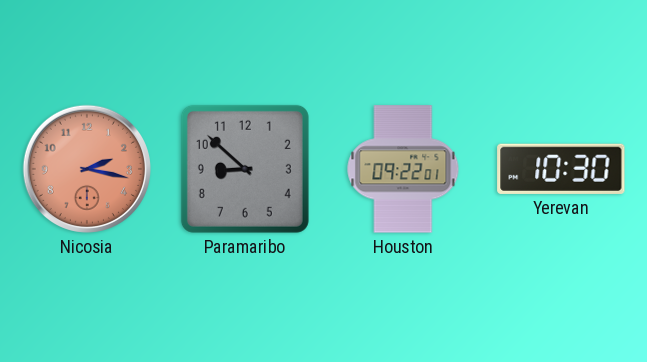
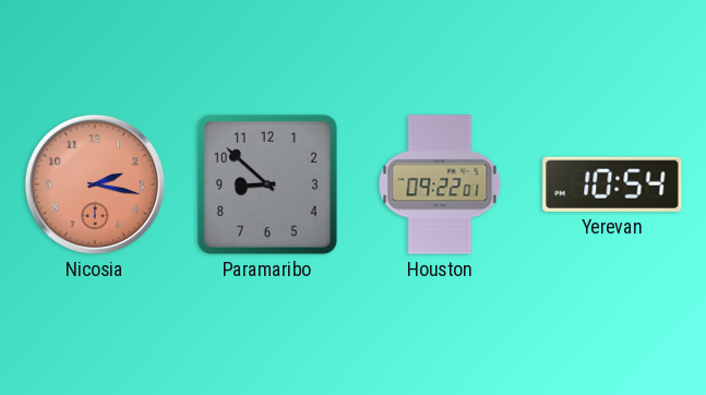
Yerevan: 10:30 -> 10:54
